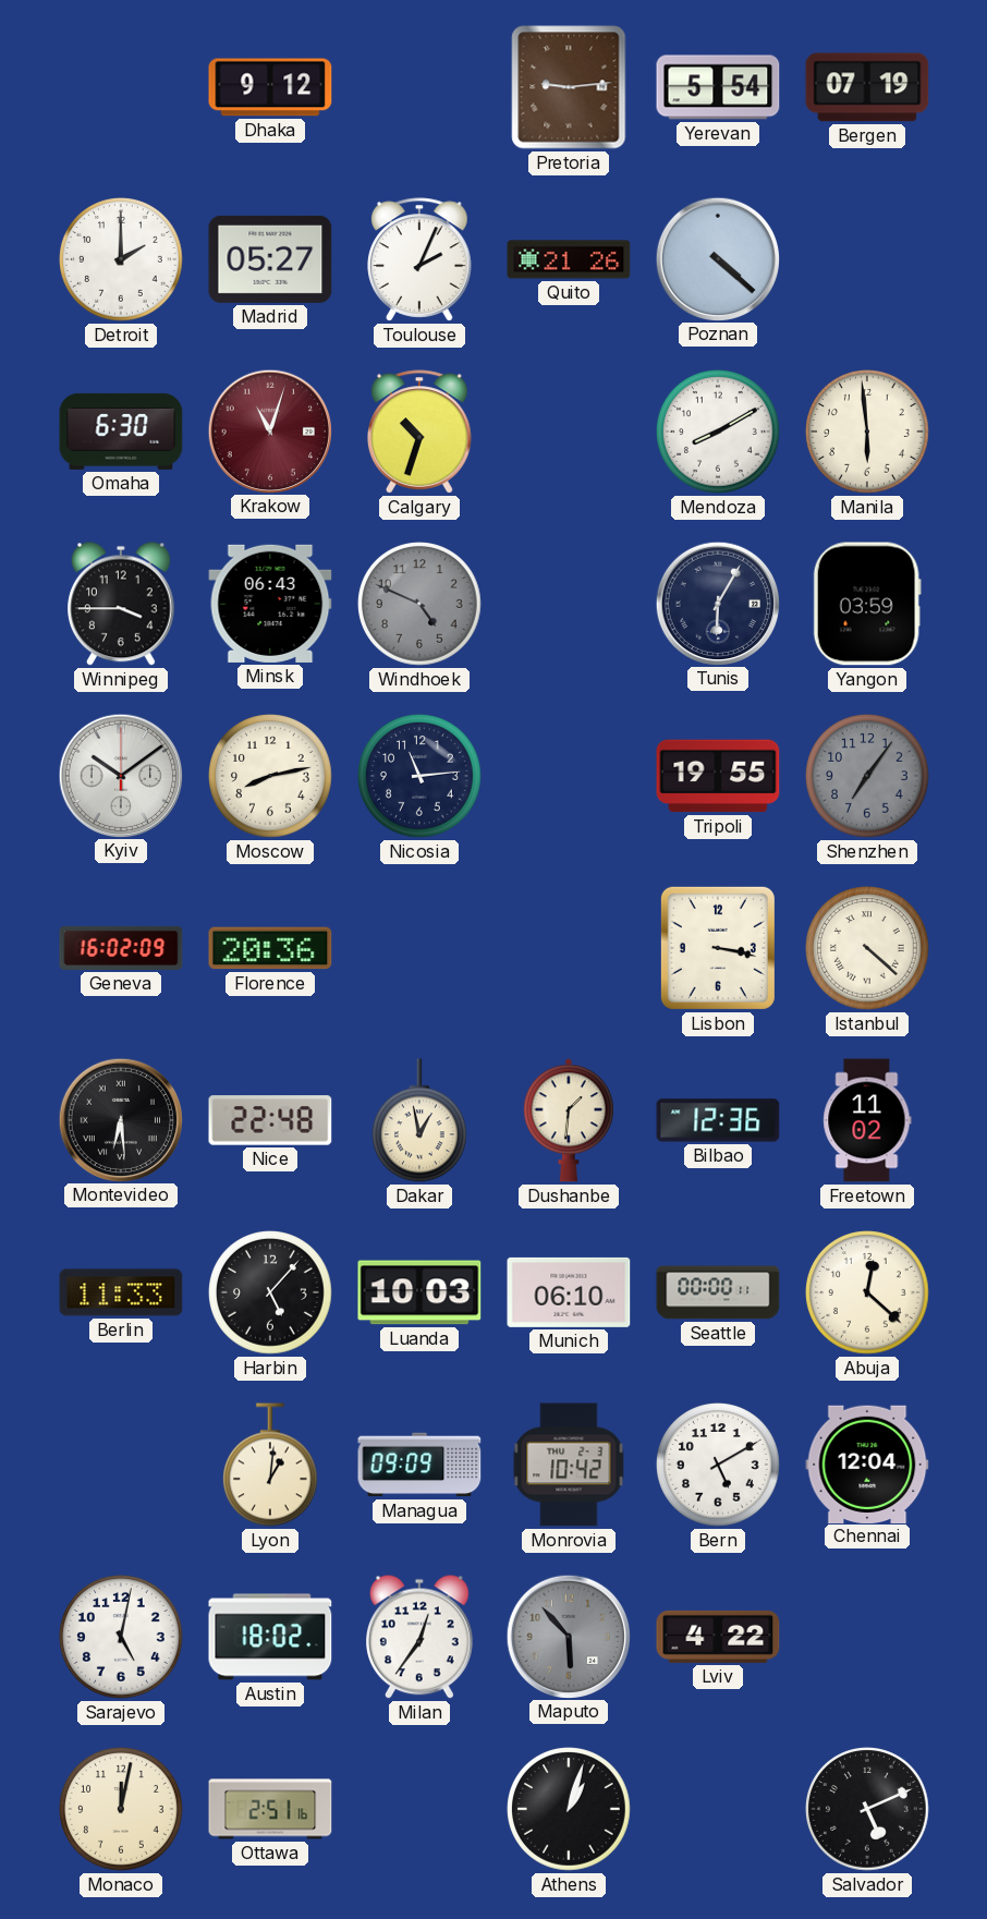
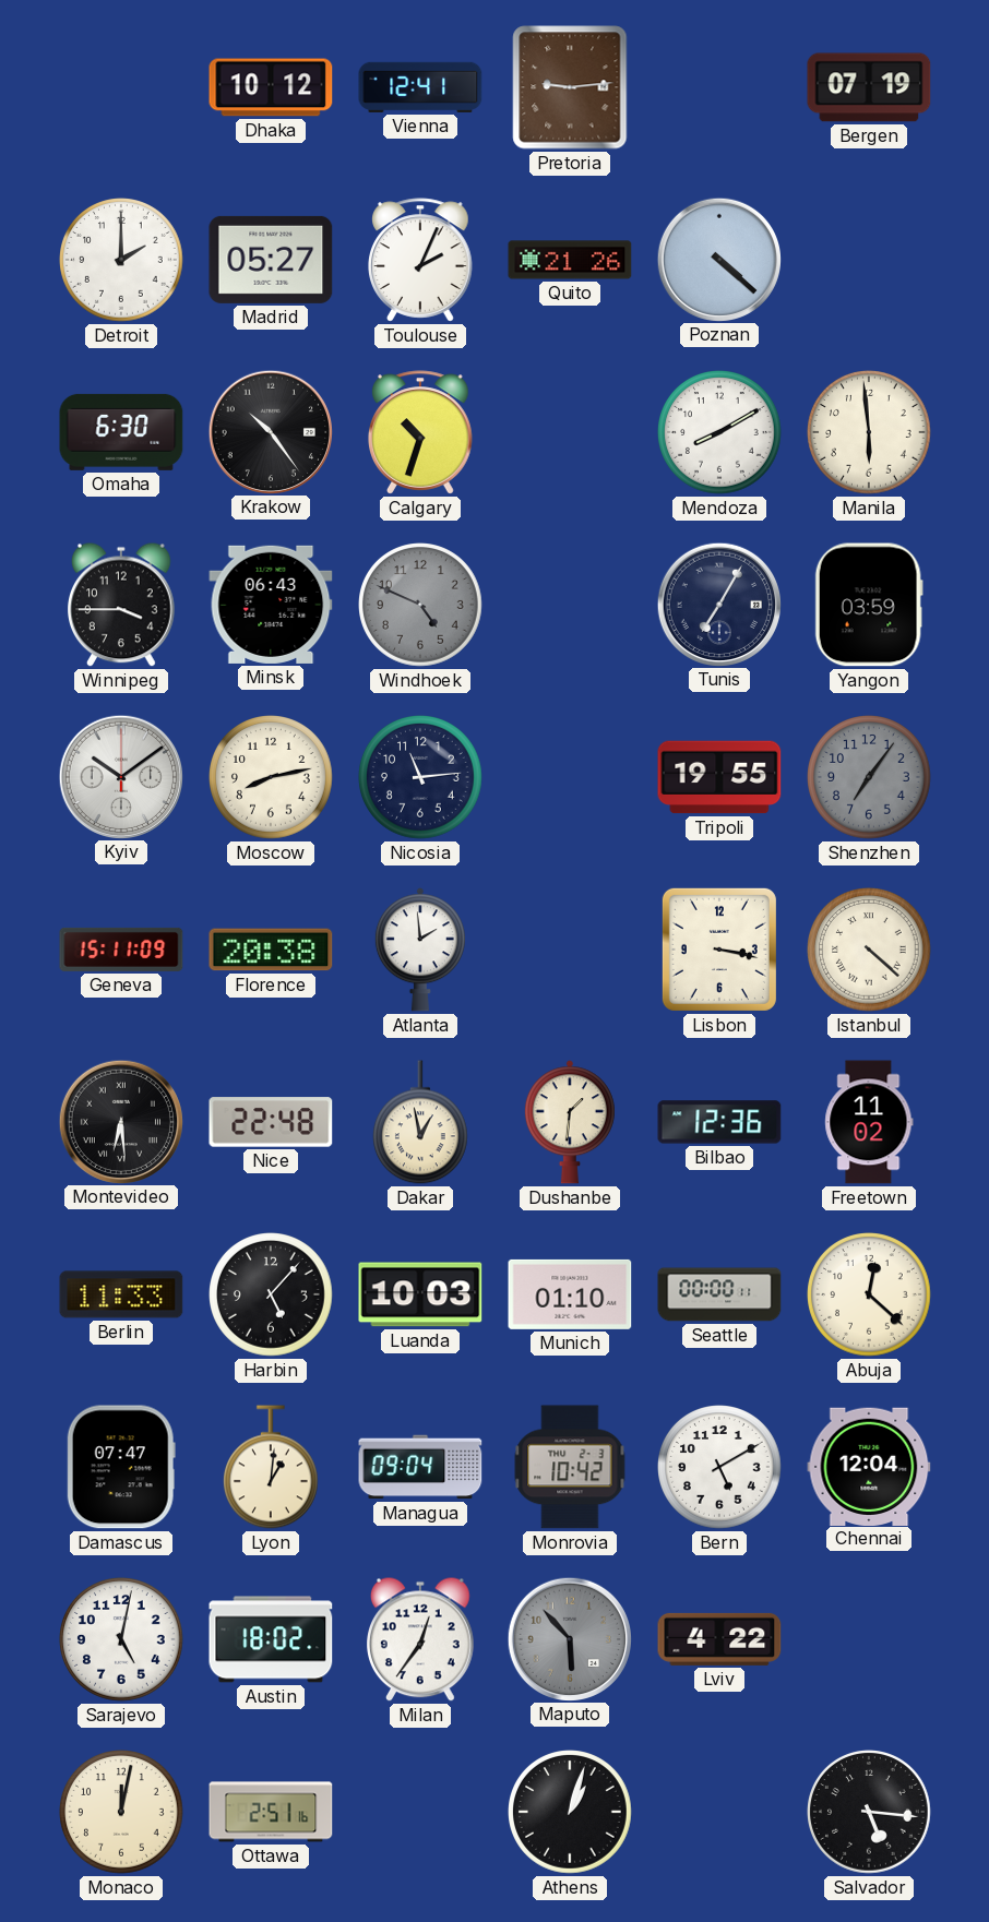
Dhaka: 9:12 -> 10:12
Vienna: none -> 12:41
Yerevan: 5:54 -> none
Krakow: 11:03 -> 10:24
Krakow dial: burgundy -> black
Tunis: 6:05 -> 7:05
Geneva: 16:02 -> 15:11
Florence: 20:36 -> 20:38
Atlanta: none -> 1:59
Munich: 06:10 -> 01:10
Damascus: none -> 07:47
Managua: 09:09 -> 09:04
Salvador: 5:11 -> 5:16
